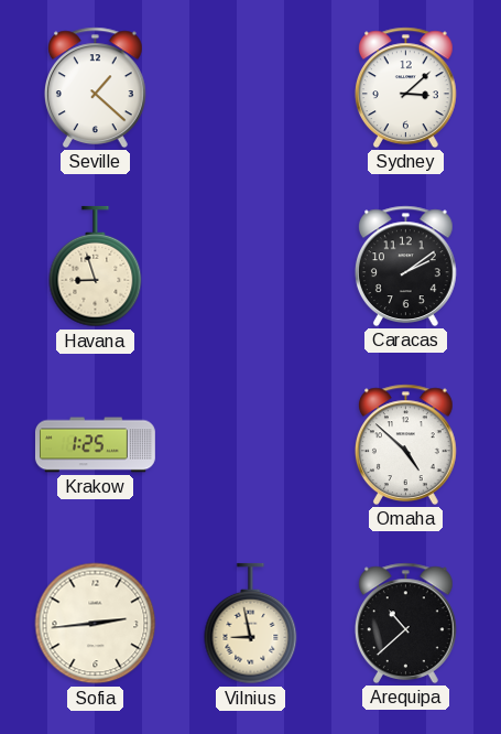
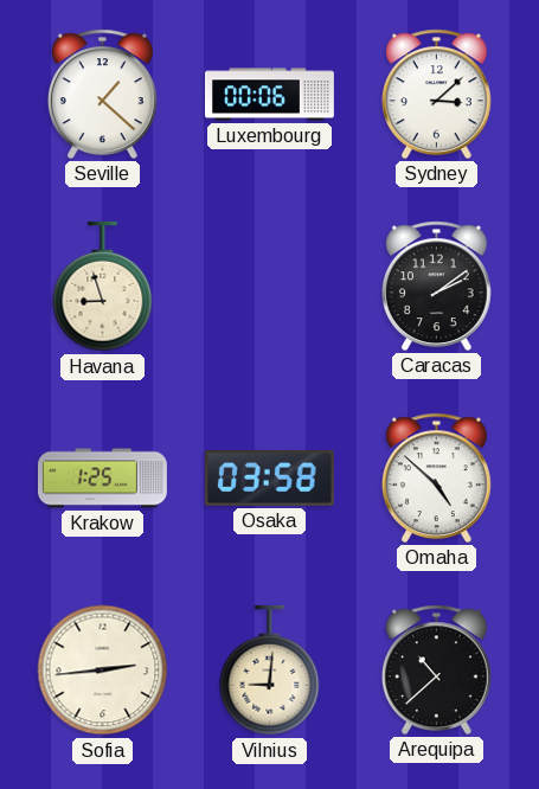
Luxembourg: none -> 00:06
Osaka: none -> 03:58
Vilnius: 8:58 -> 9:01
